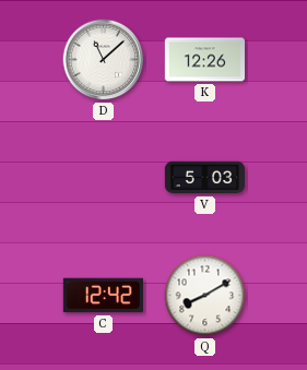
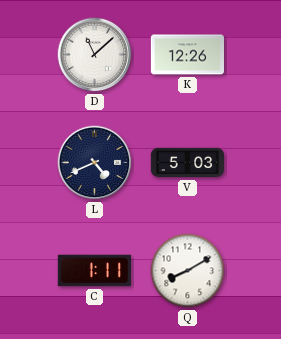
L: none -> 4:41
C: 12:42 -> 1:11
